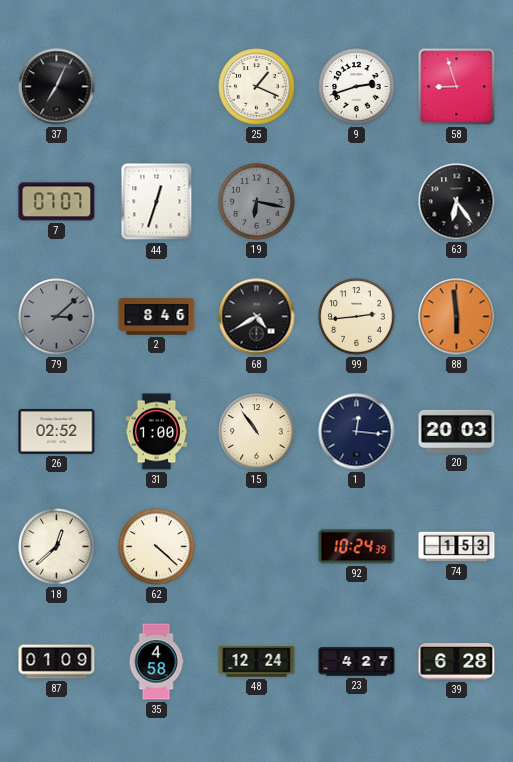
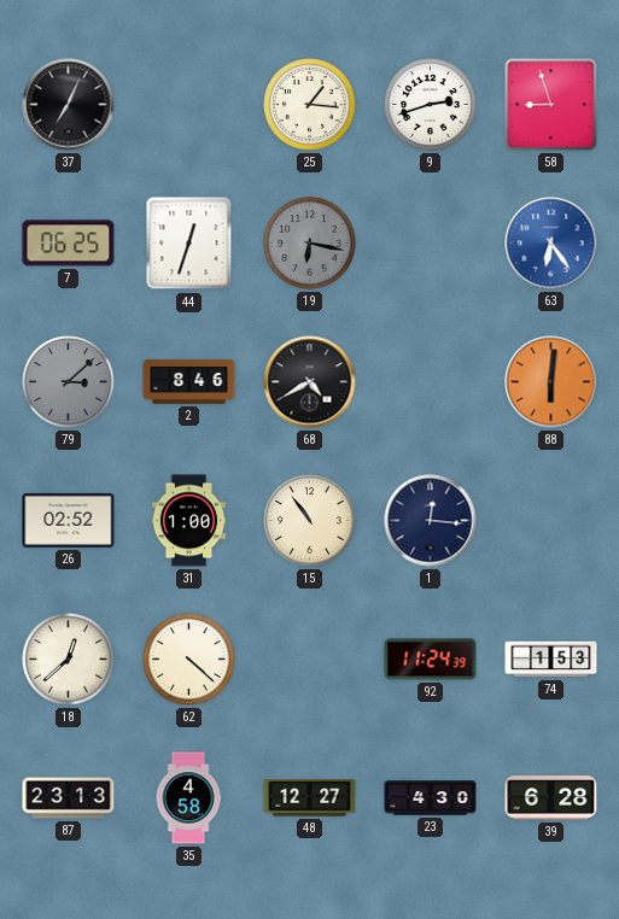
25: 1:19 -> 1:16
7: 07:07 -> 06:25
63 dial: black -> blue
99: 2:44 -> none
88: 5:59 -> 6:01
20: 20:03 -> none
92: 10:24 -> 11:24
87: 01:09 -> 23:13
48: 12:24 -> 12:27
23: 4:27 -> 4:30
